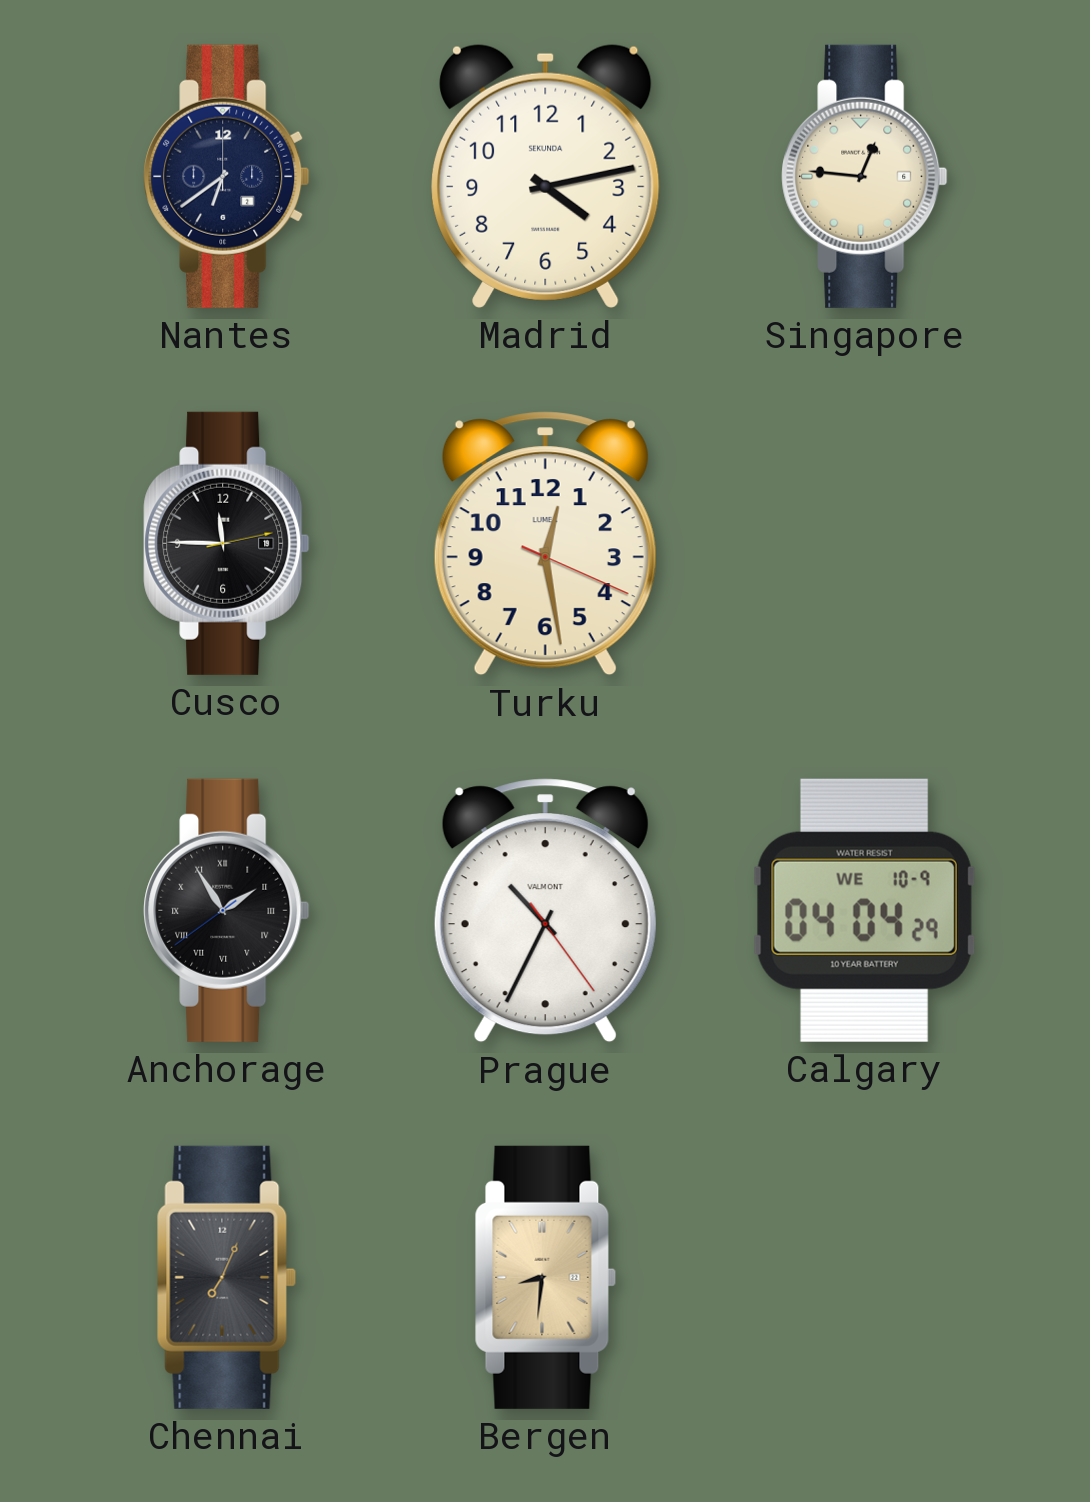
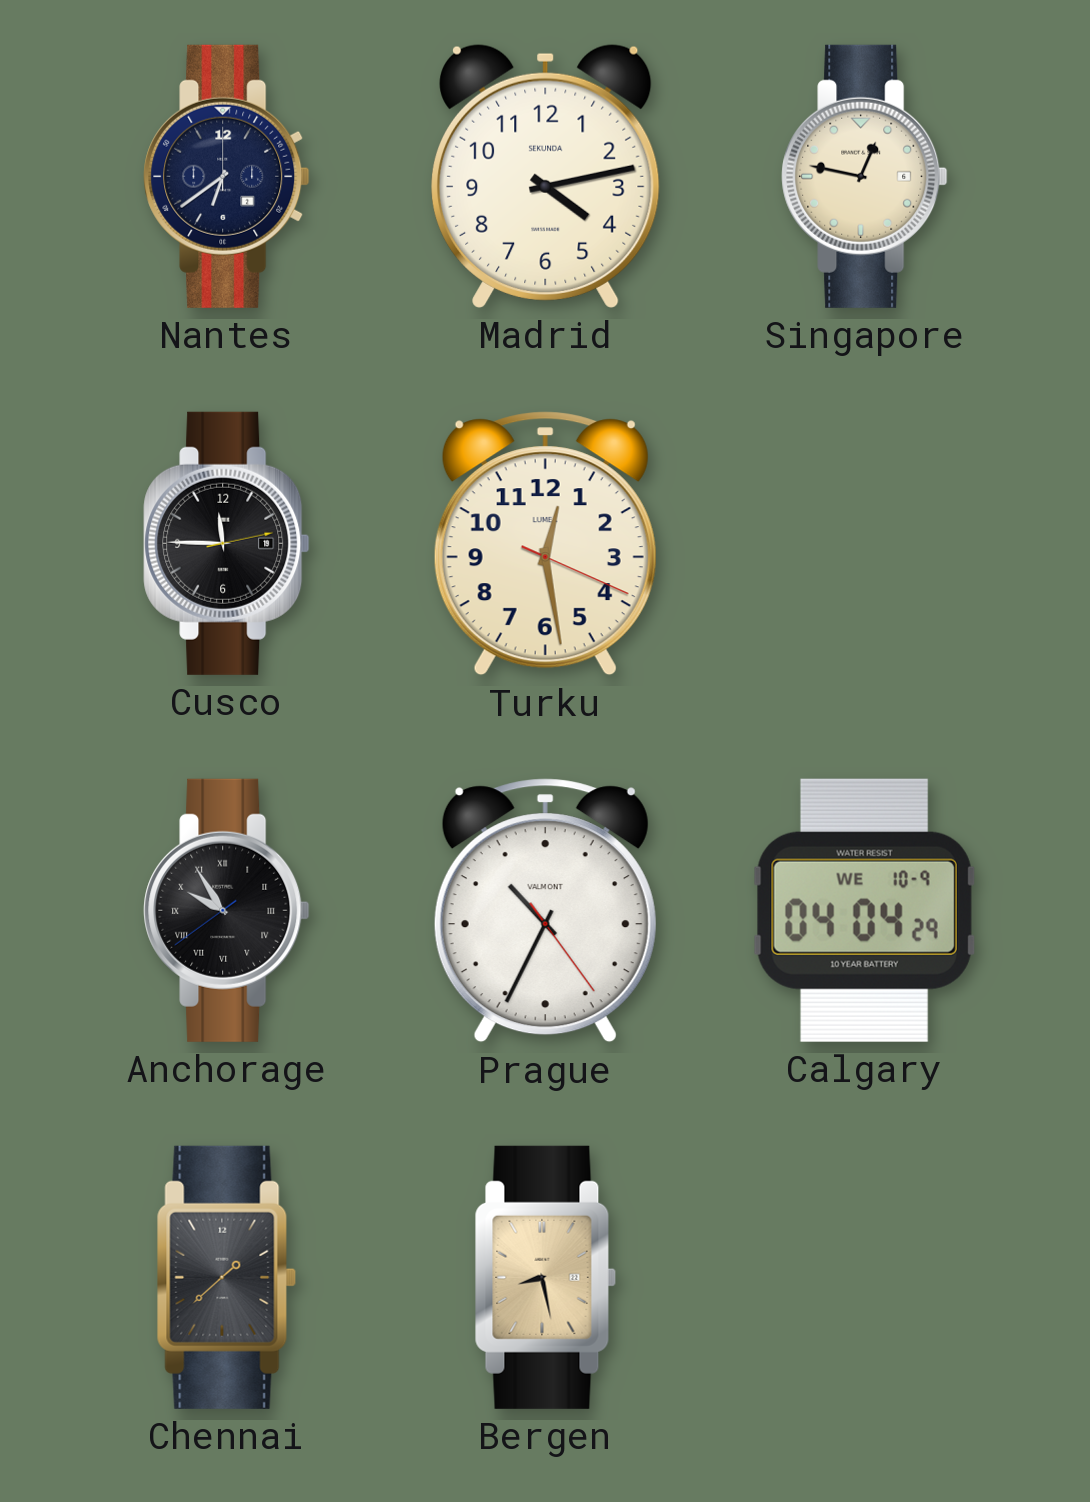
Singapore: 12:46 -> 12:47
Anchorage: 1:54 -> 9:54
Chennai: 7:04 -> 1:38
Bergen: 8:31 -> 8:28
